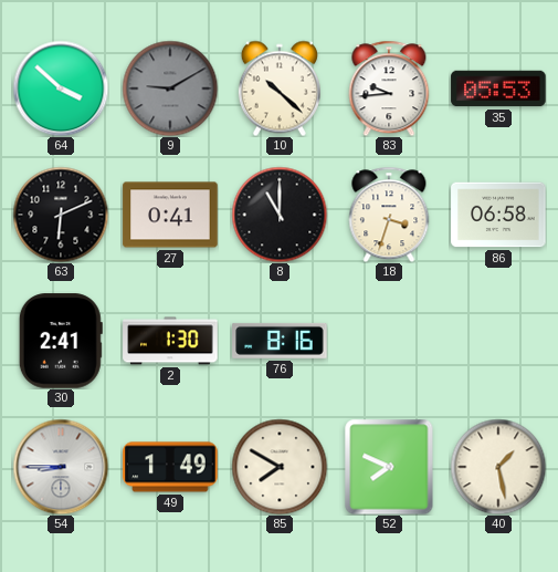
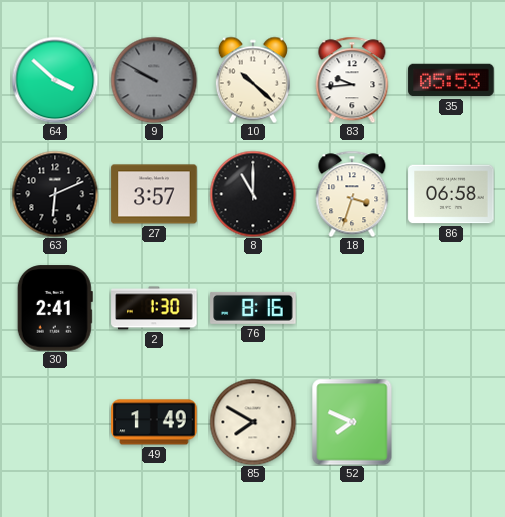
9: 9:10 -> 9:50
27: 0:41 -> 3:57
54: 8:45 -> none
40: 1:28 -> none
